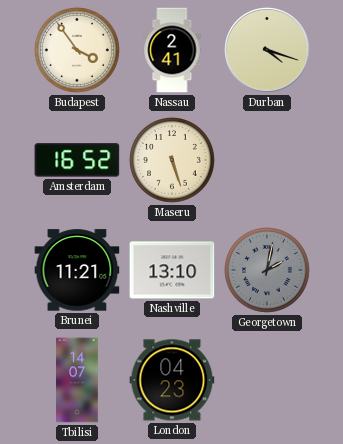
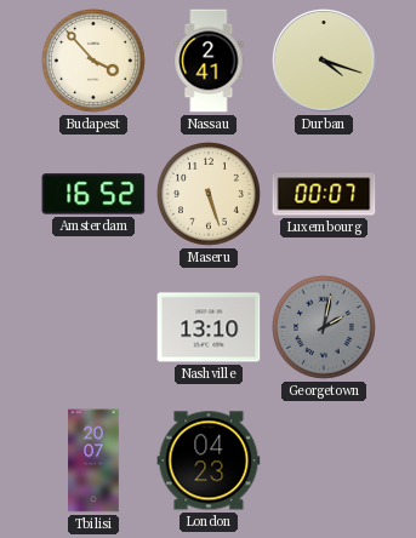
Budapest: 3:54 -> 3:53
Luxembourg: none -> 00:07
Brunei: 11:21 -> none
Tbilisi: 14:07 -> 20:07
